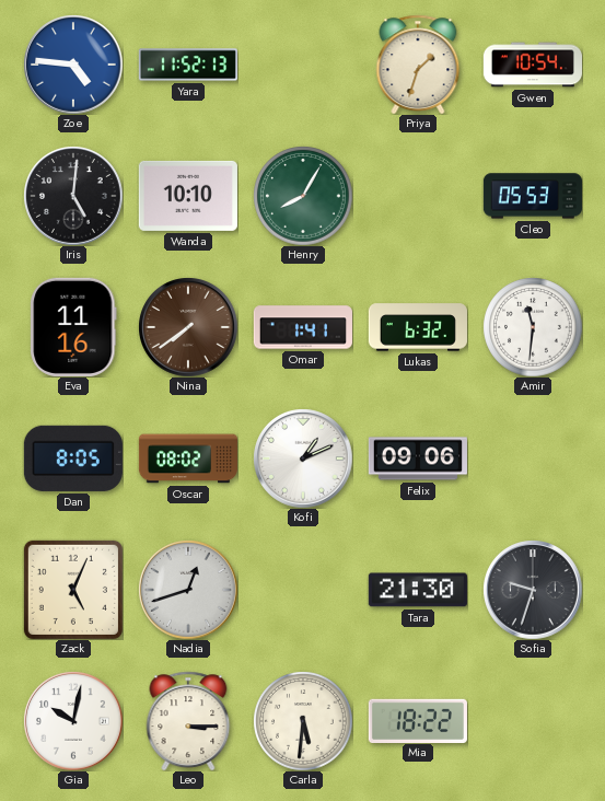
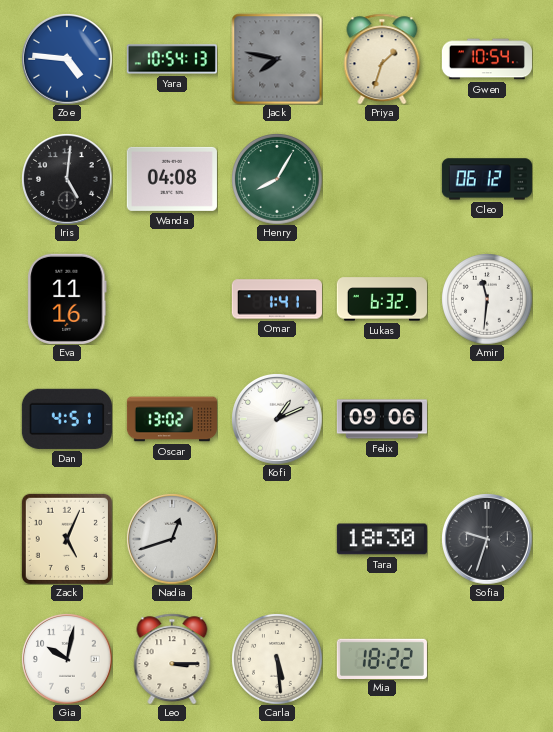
Yara: 11:52 -> 10:54
Jack: none -> 7:47
Wanda: 10:10 -> 04:08
Cleo: 05:53 -> 06:12
Nina: 7:39 -> none
Dan: 8:05 -> 4:51
Oscar: 08:02 -> 13:02
Tara: 21:30 -> 18:30
Carla: 5:31 -> 5:29
